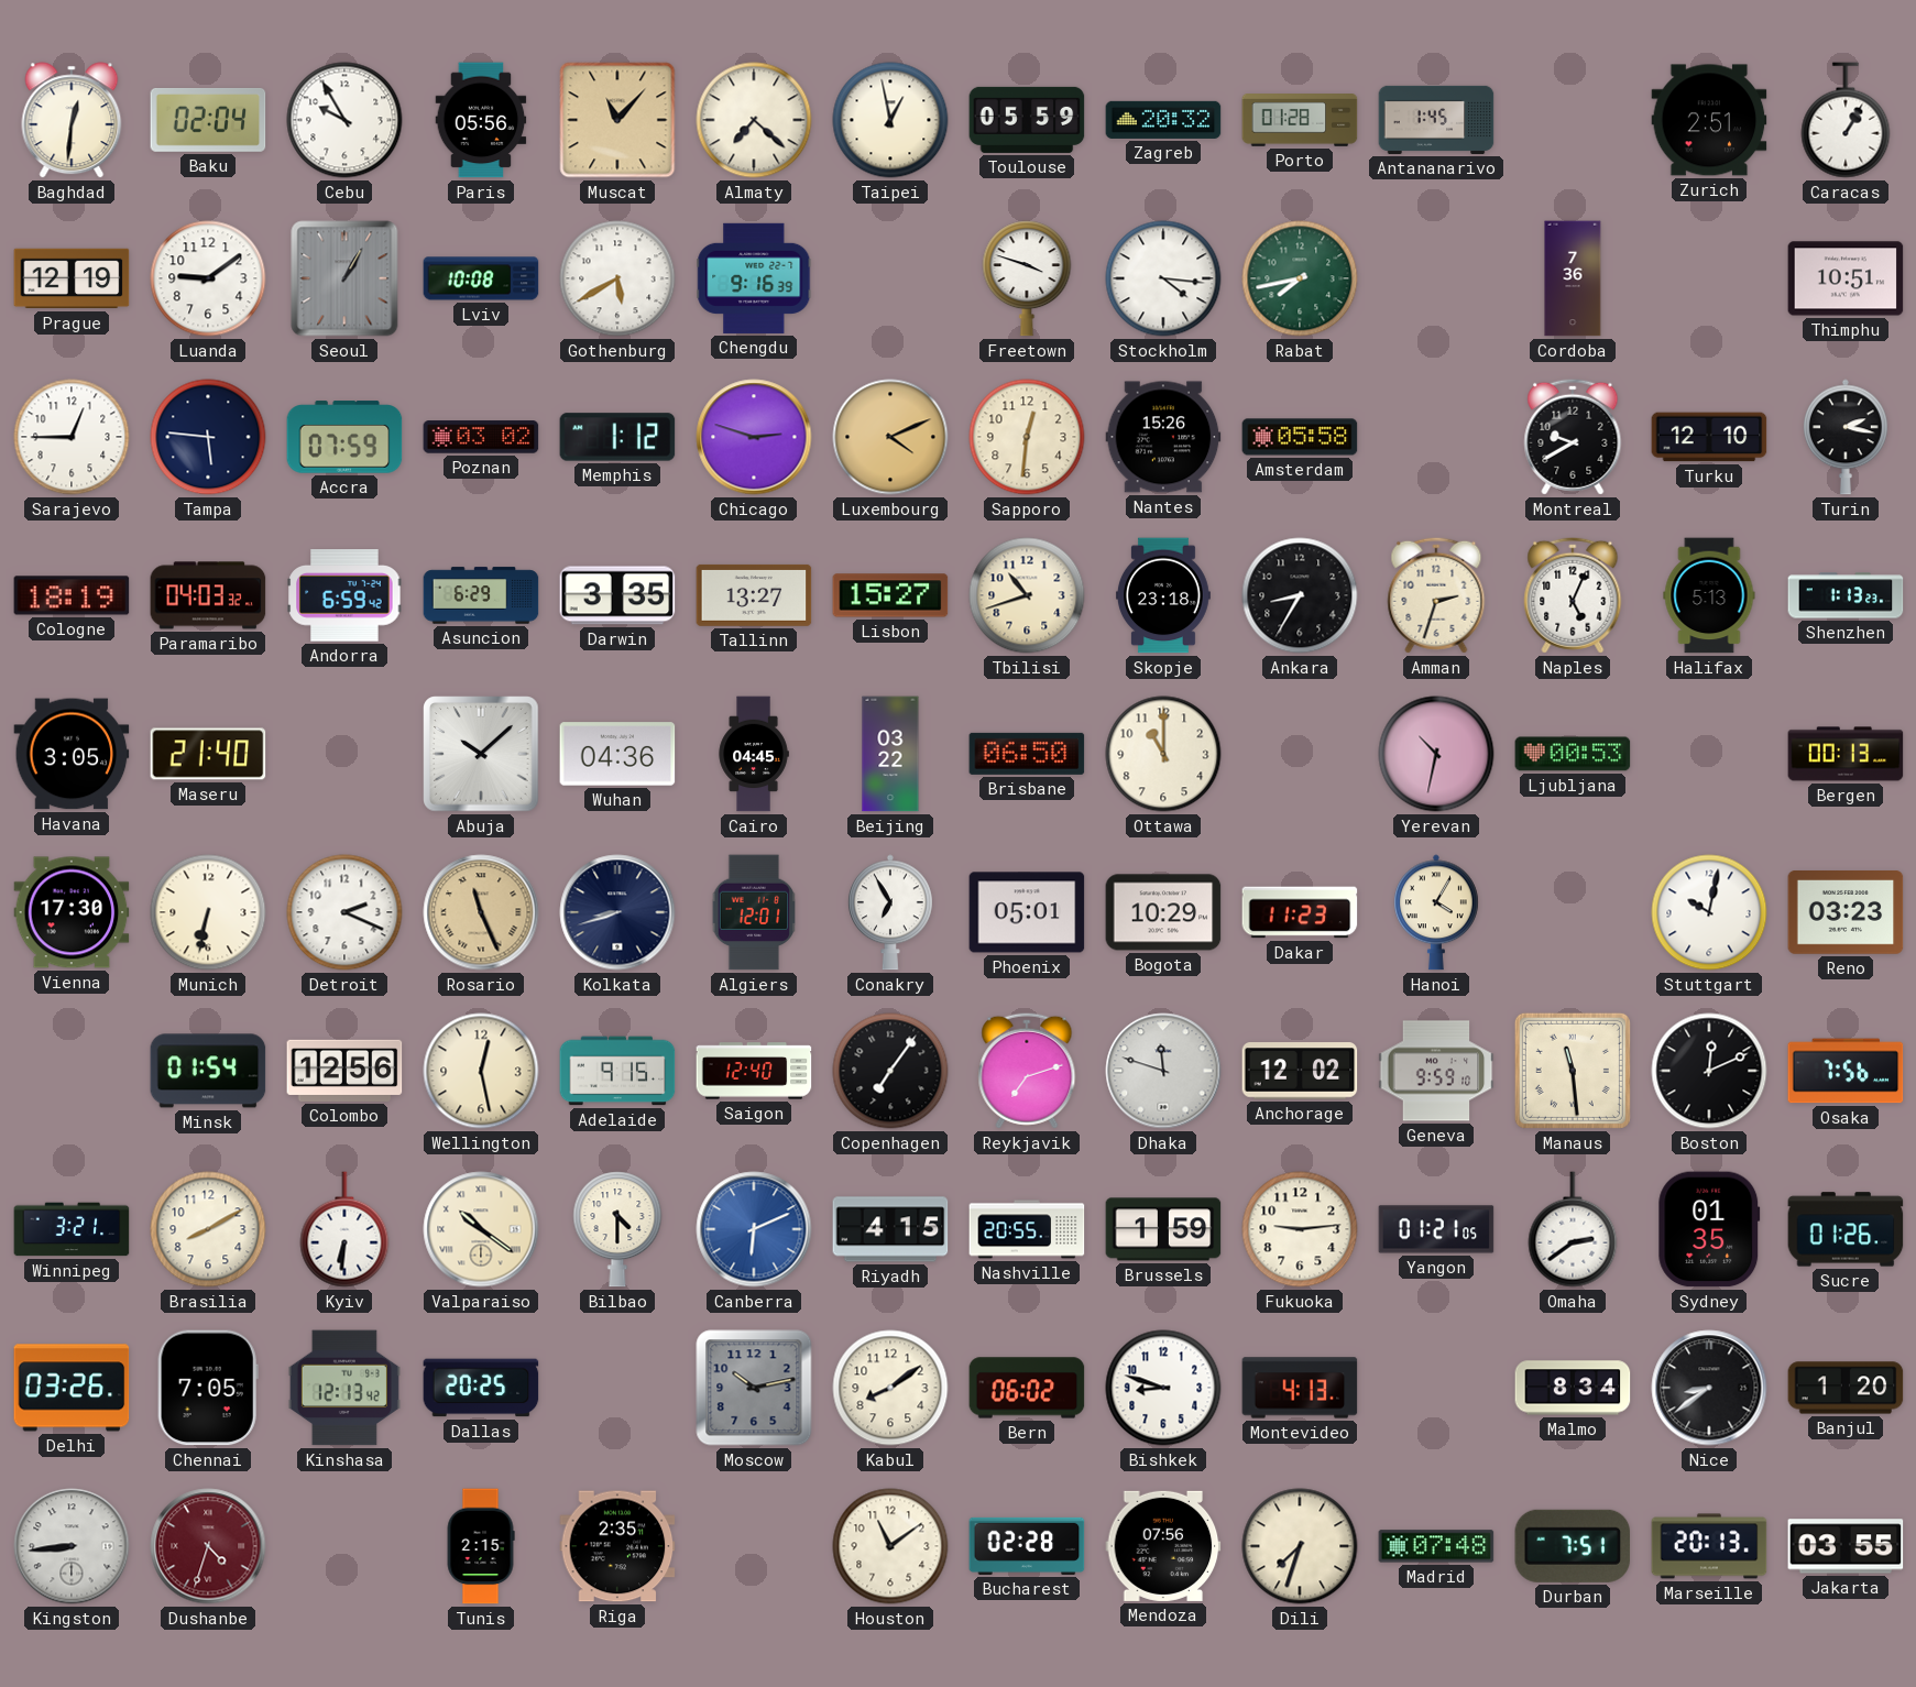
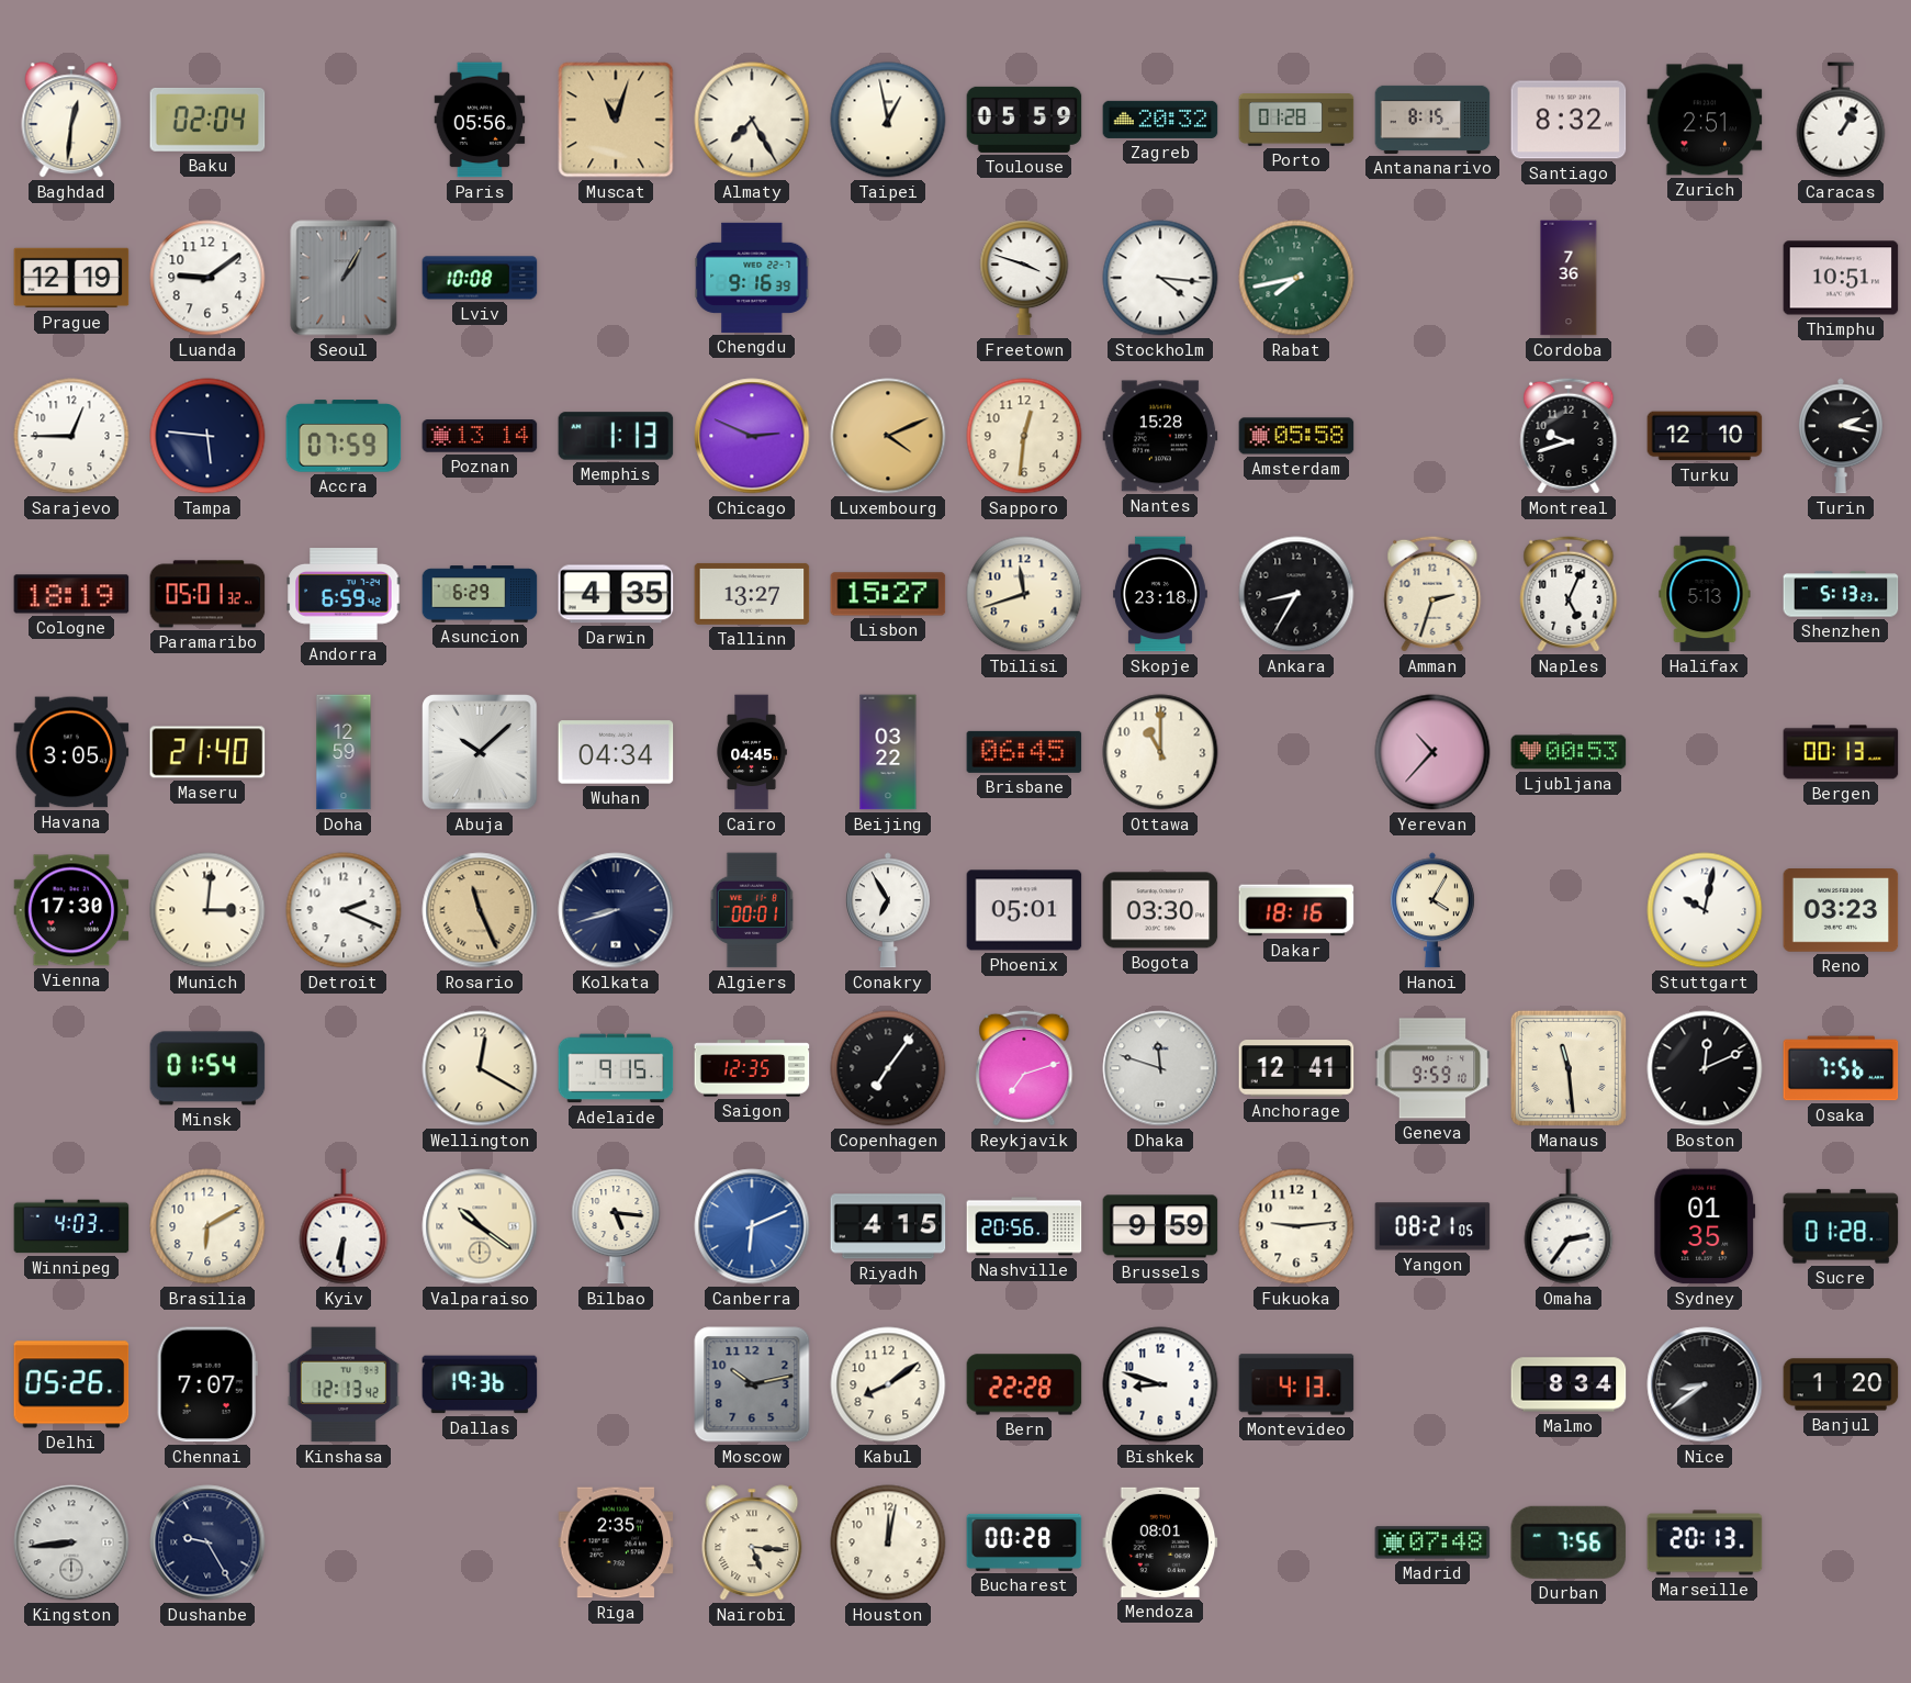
Cebu: 9:55 -> none
Muscat: 11:07 -> 11:03
Almaty: 7:22 -> 7:25
Antananarivo: 1:45 -> 8:15
Santiago: none -> 8:32
Gothenburg: 5:40 -> none
Poznan: 03:02 -> 13:14
Memphis: 1:12 -> 1:13
Chicago: 2:48 -> 2:49
Nantes: 15:26 -> 15:28
Montreal: 9:40 -> 9:42
Paramaribo: 04:03 -> 05:01
Darwin: 3:35 -> 4:35
Tbilisi: 10:42 -> 11:42
Shenzhen: 1:13 -> 5:13
Doha: none -> 12:59
Wuhan: 04:36 -> 04:34
Brisbane: 06:50 -> 06:45
Yerevan: 10:32 -> 10:37
Munich: 6:32 -> 3:01
Algiers: 12:01 -> 00:01
Bogota: 10:29 -> 03:30
Dakar: 11:23 -> 18:16
Colombo: 12:56 -> none
Wellington: 12:28 -> 12:20
Saigon: 12:40 -> 12:35
Anchorage: 12:02 -> 12:41
Winnipeg: 3:21 -> 4:03
Brasilia: 8:10 -> 6:10
Bilbao: 4:30 -> 5:16
Nashville: 20:55 -> 20:56
Brussels: 1:59 -> 9:59
Yangon: 01:21 -> 08:21
Omaha: 2:39 -> 2:36
Sucre: 01:26 -> 01:28
Delhi: 03:26 -> 05:26
Chennai: 7:05 -> 7:07
Dallas: 20:25 -> 19:36
Bern: 06:02 -> 22:28
Dushanbe: 4:33 -> 9:25
Dushanbe dial: burgundy -> navy
Tunis: 2:15 -> none
Nairobi: none -> 5:16
Houston: 11:09 -> 12:02
Bucharest: 02:28 -> 00:28
Mendoza: 07:56 -> 08:01
Dili: 7:33 -> none
Durban: 7:51 -> 7:56
Jakarta: 03:55 -> none
